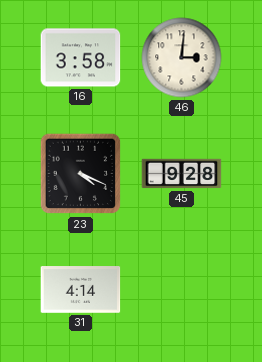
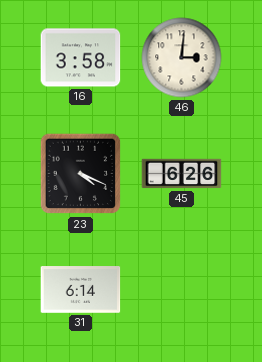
45: 9:28 -> 6:26
31: 4:14 -> 6:14
